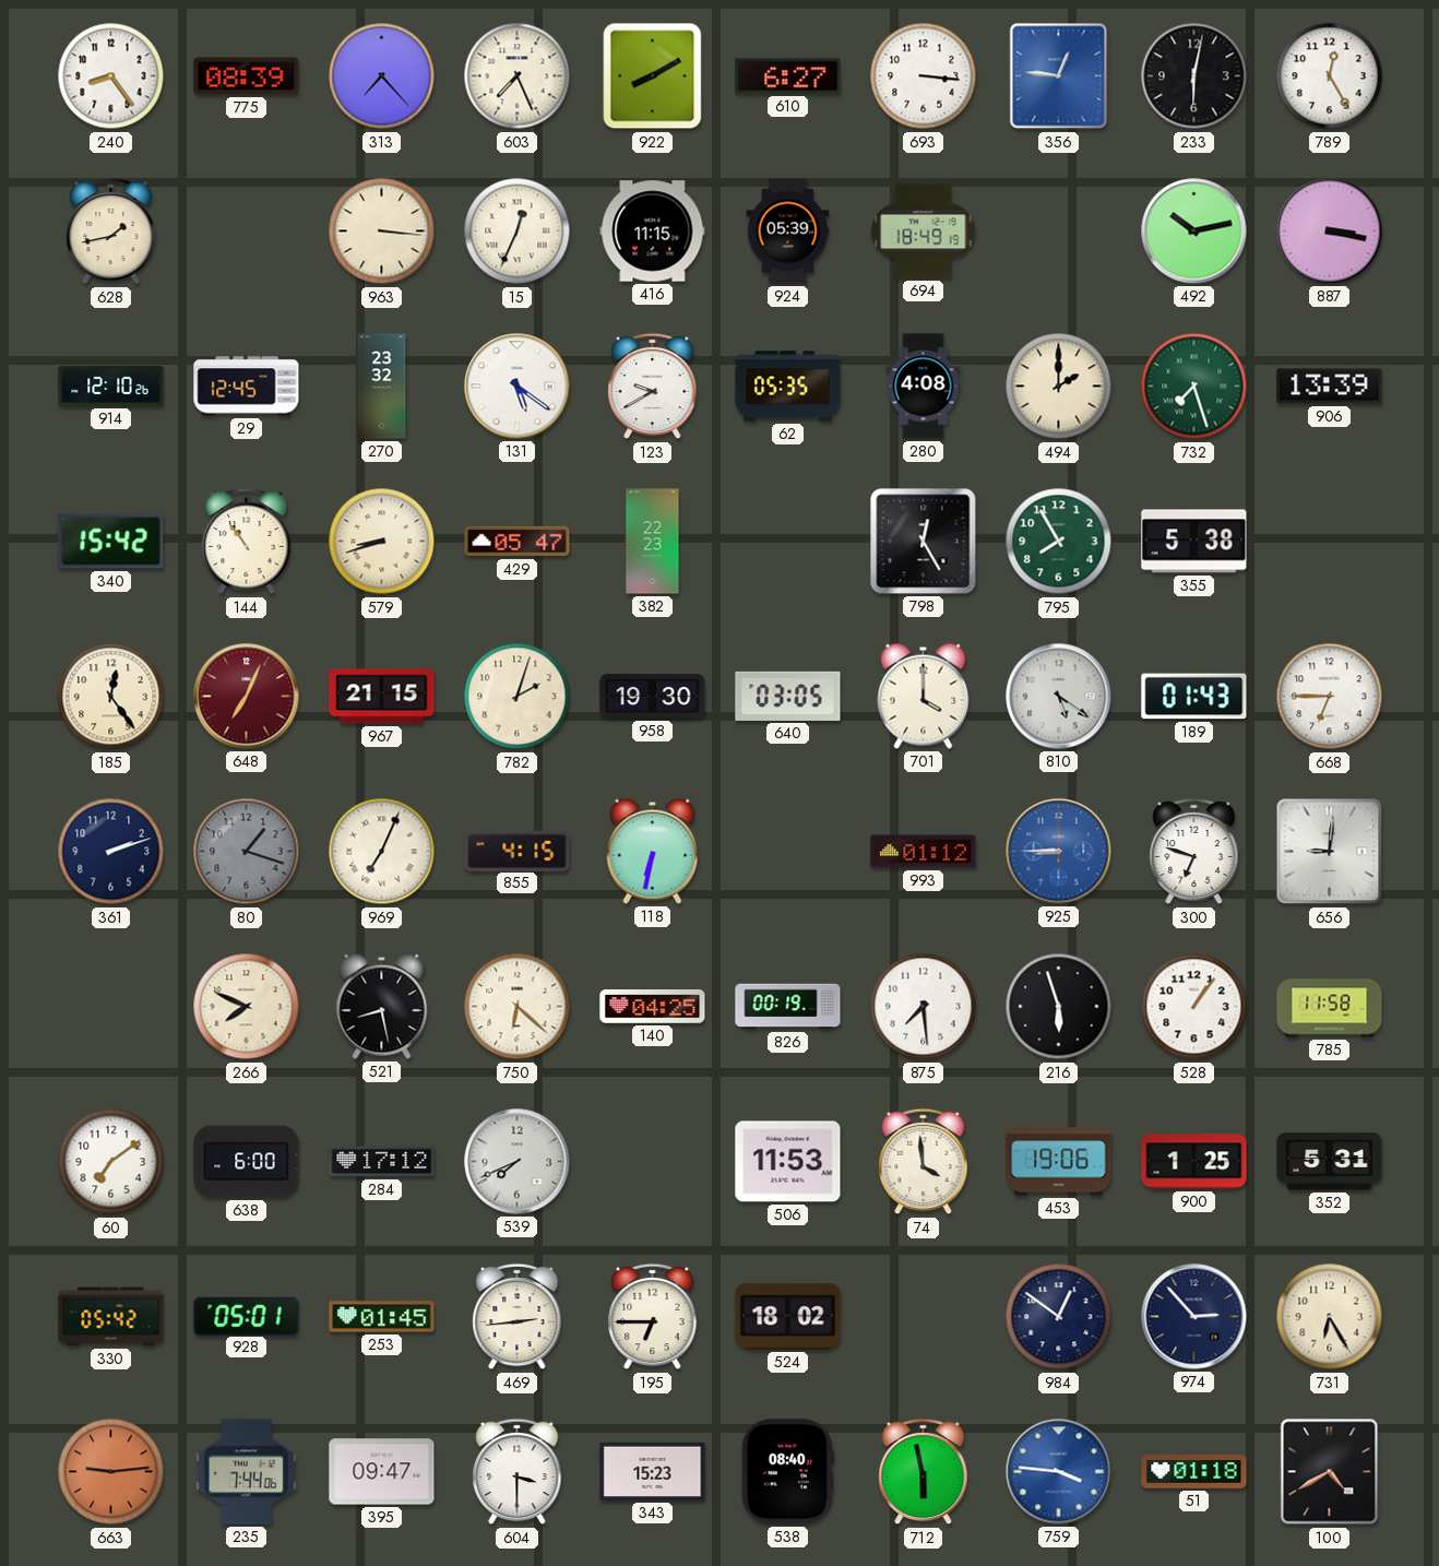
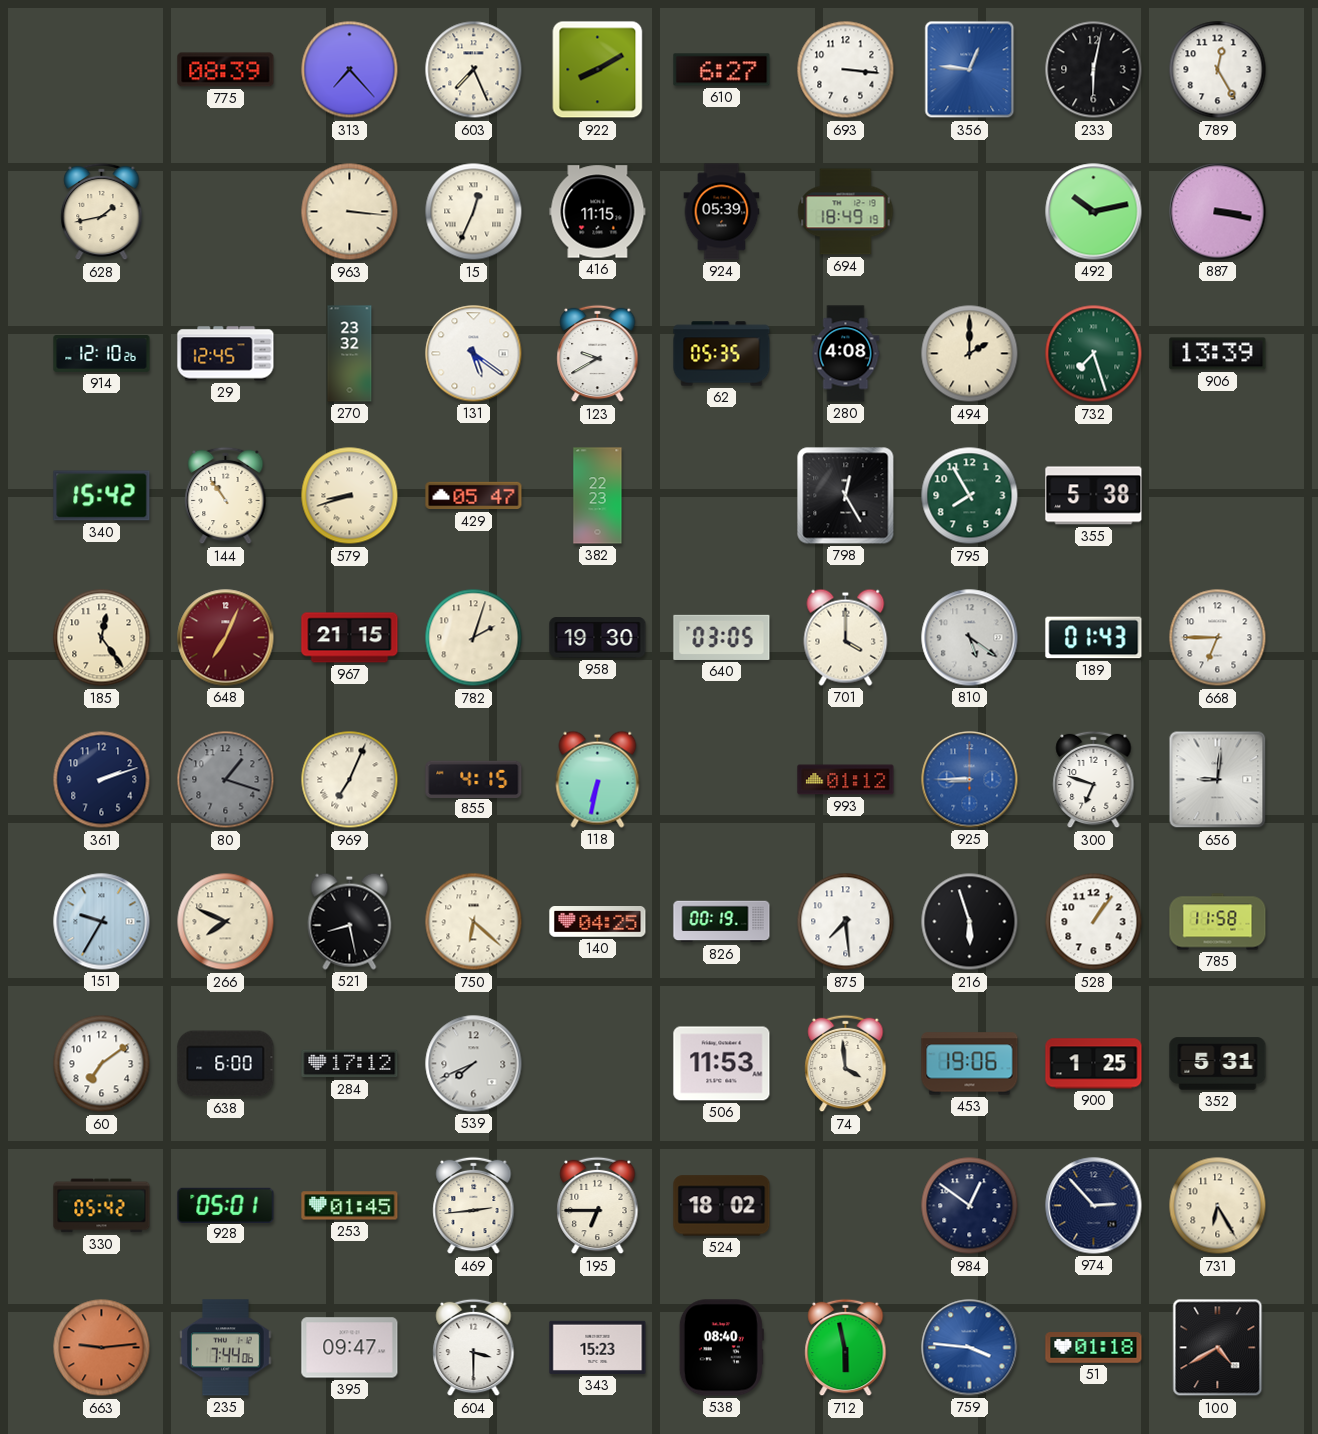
240: 8:24 -> none
151: none -> 9:35
